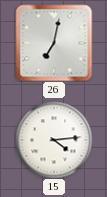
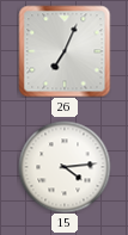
26: 7:02 -> 7:04
